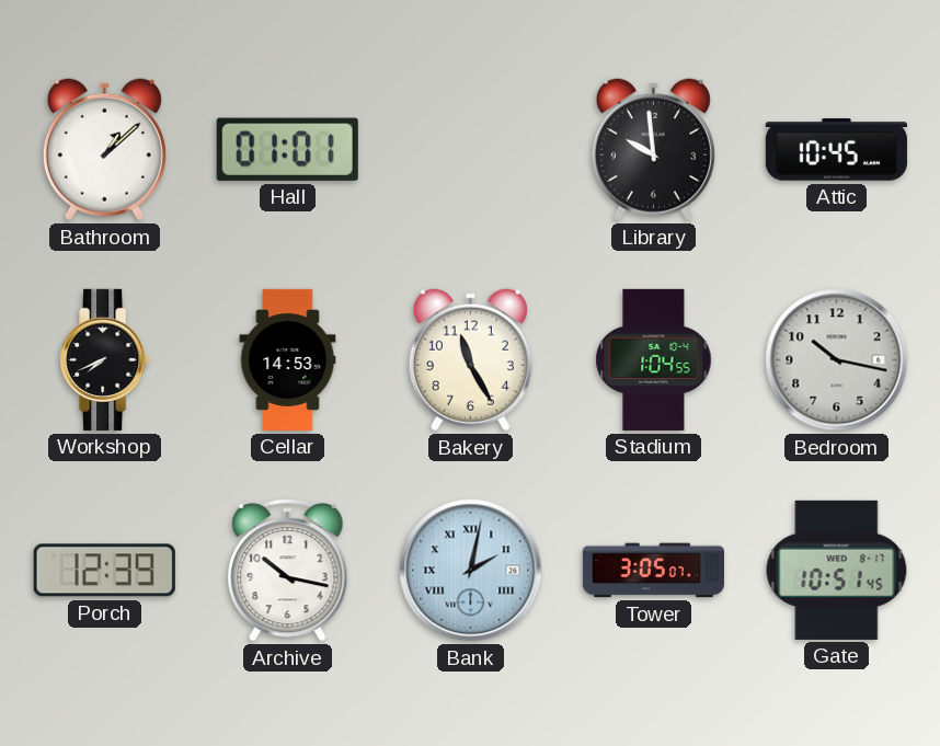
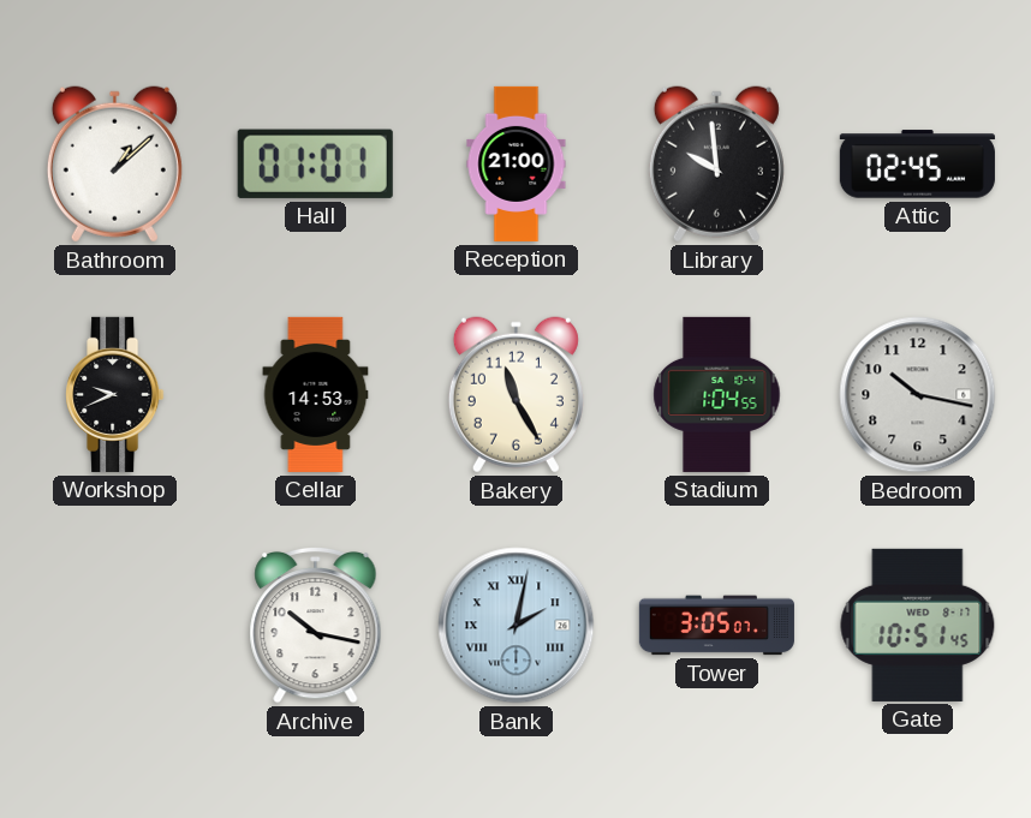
Reception: none -> 21:00
Attic: 10:45 -> 02:45
Workshop: 7:41 -> 9:41
Porch: 12:39 -> none
